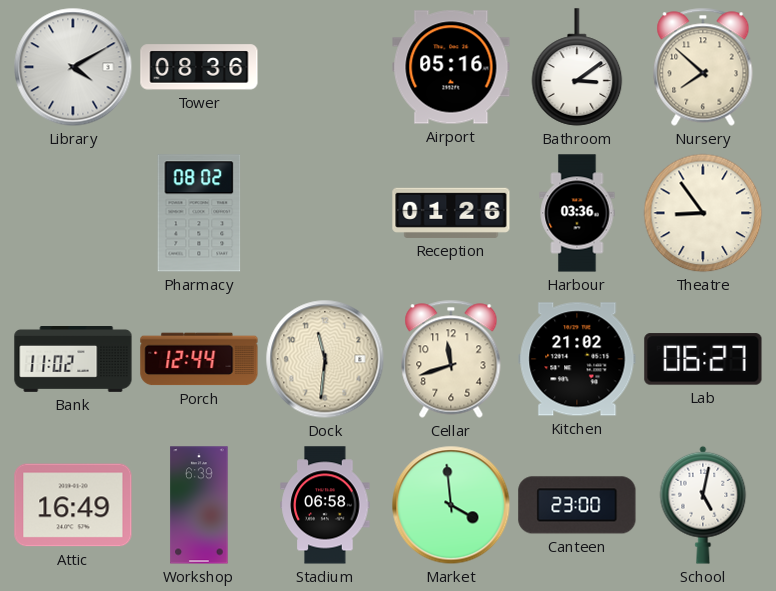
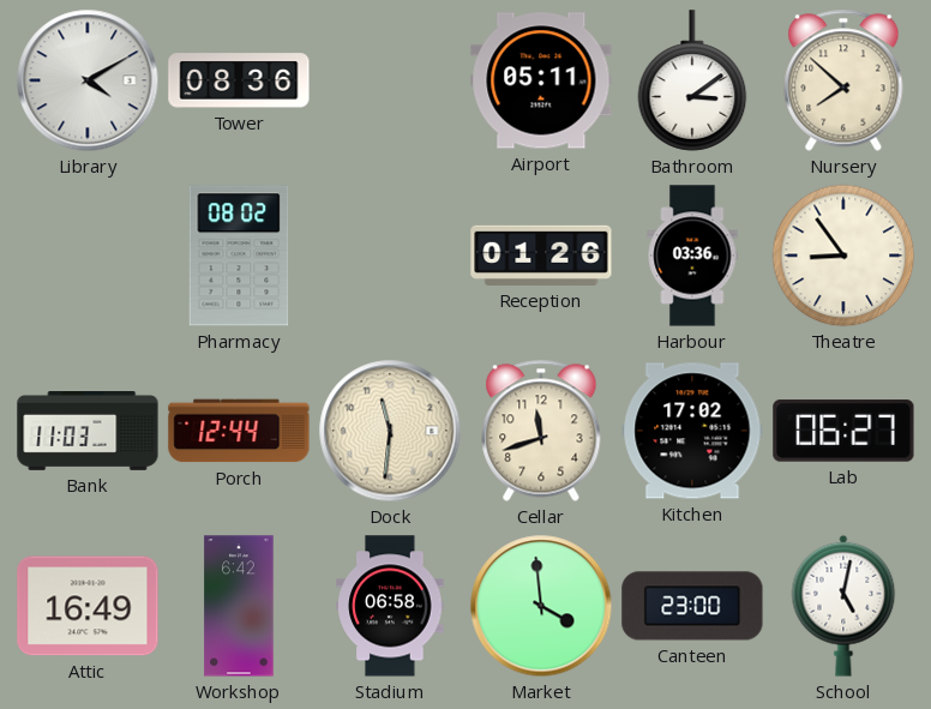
Airport: 05:16 -> 05:11
Bank: 11:02 -> 11:03
Kitchen: 21:02 -> 17:02
Workshop: 6:39 -> 6:42
